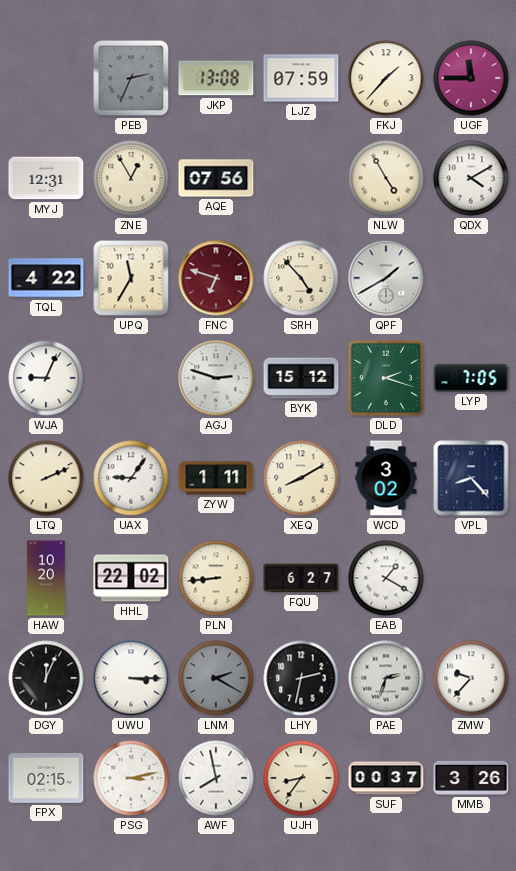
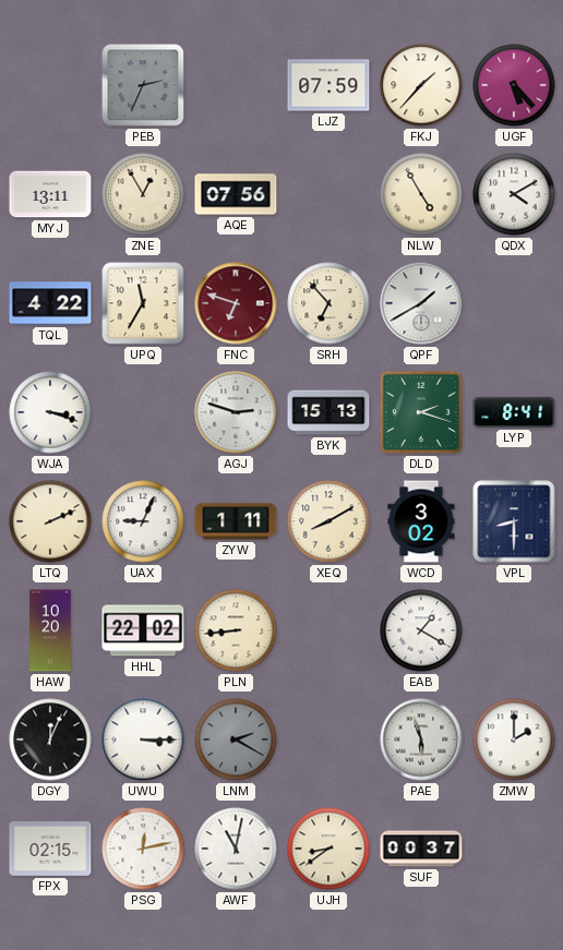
JKP: 13:08 -> none
UGF: 11:45 -> 5:23
MYJ: 12:31 -> 13:11
SRH: 4:53 -> 6:53
WJA: 9:04 -> 3:18
BYK: 15:12 -> 15:13
LYP: 7:05 -> 8:41
UAX: 9:06 -> 9:04
VPL: 8:23 -> 8:30
FQU: 6:27 -> none
LHY: 2:32 -> none
PAE: 2:33 -> 5:57
ZMW: 9:37 -> 2:00
PSG: 3:13 -> 12:13
AWF: 7:58 -> 11:02
UJH: 8:36 -> 8:39
MMB: 3:26 -> none
